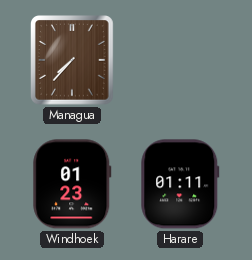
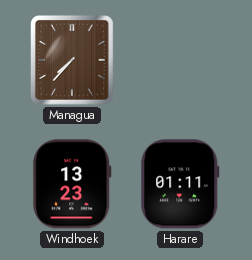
Windhoek: 01:23 -> 13:23
